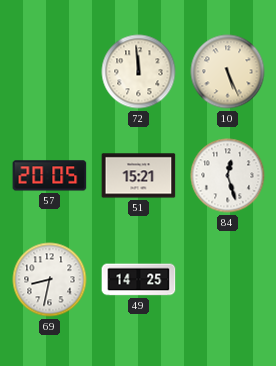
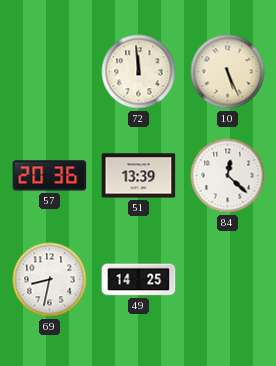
57: 20:05 -> 20:36
51: 15:21 -> 13:39
84: 12:27 -> 12:22
